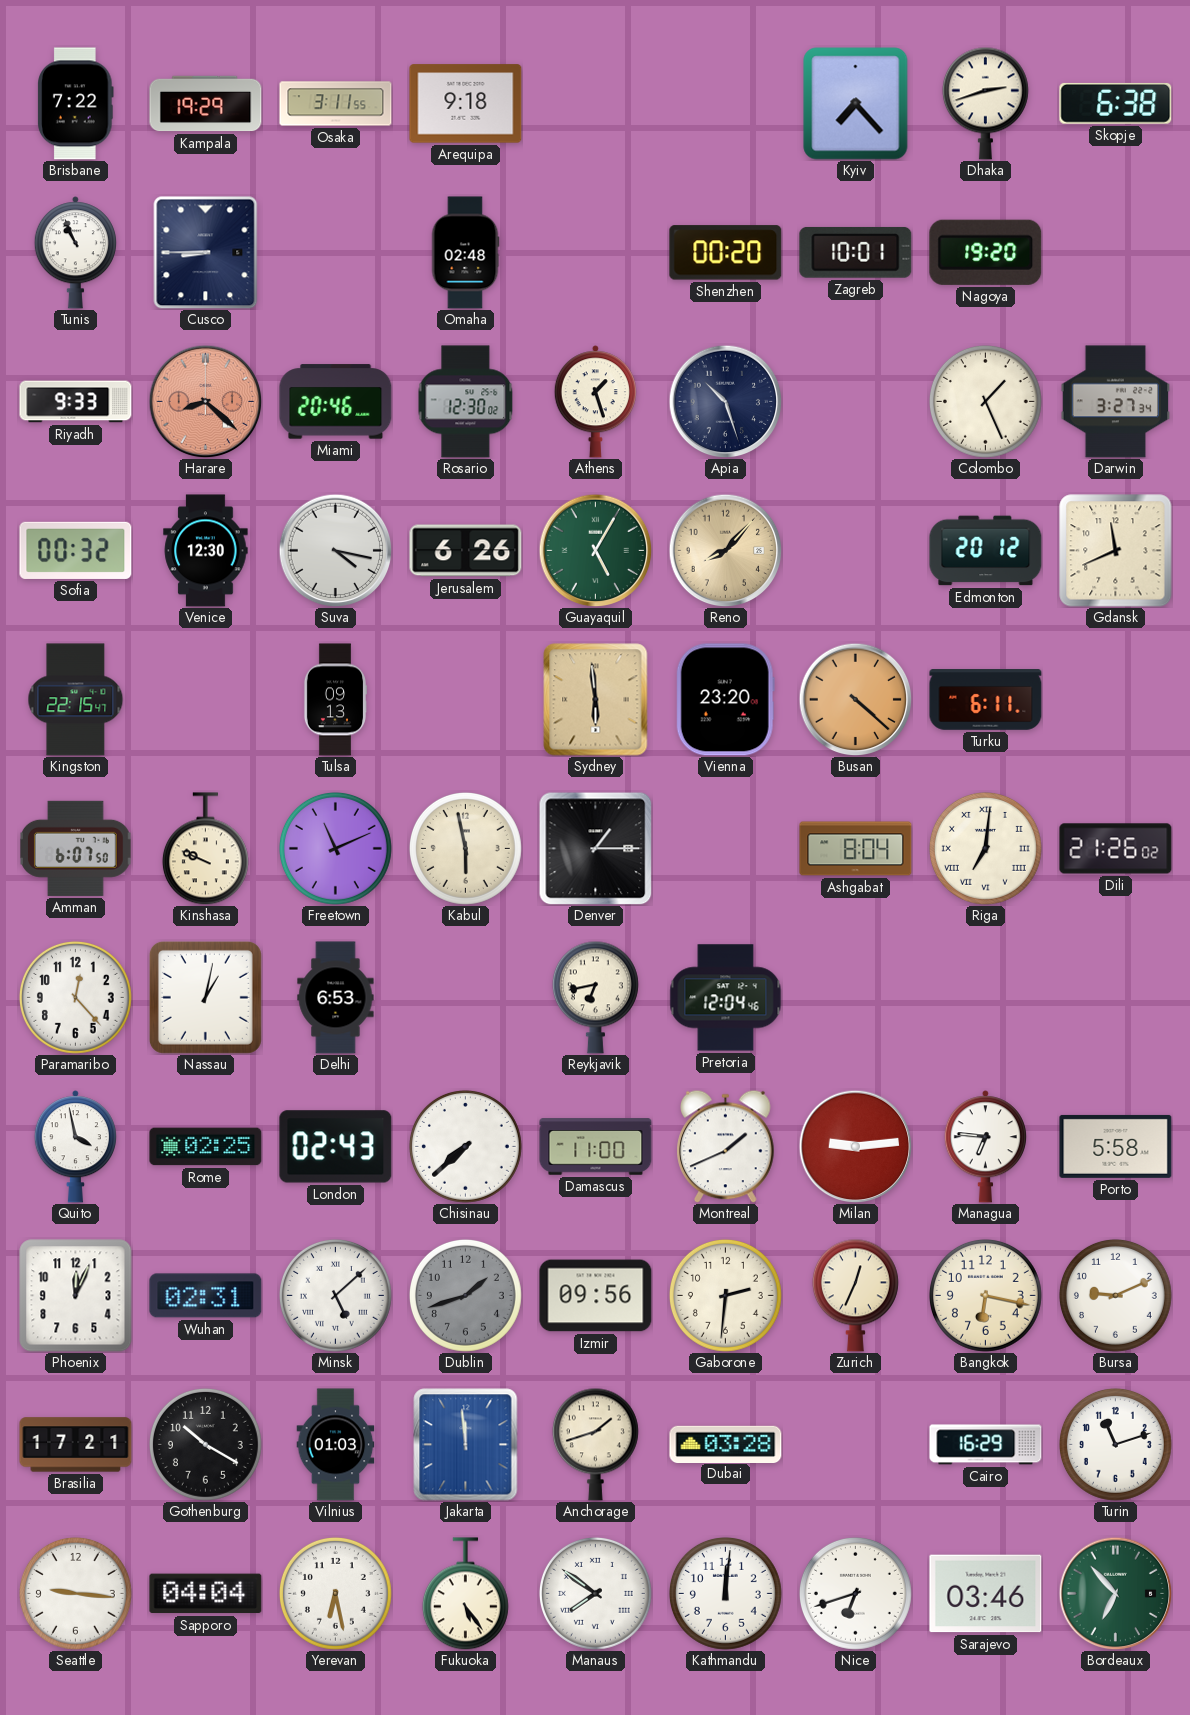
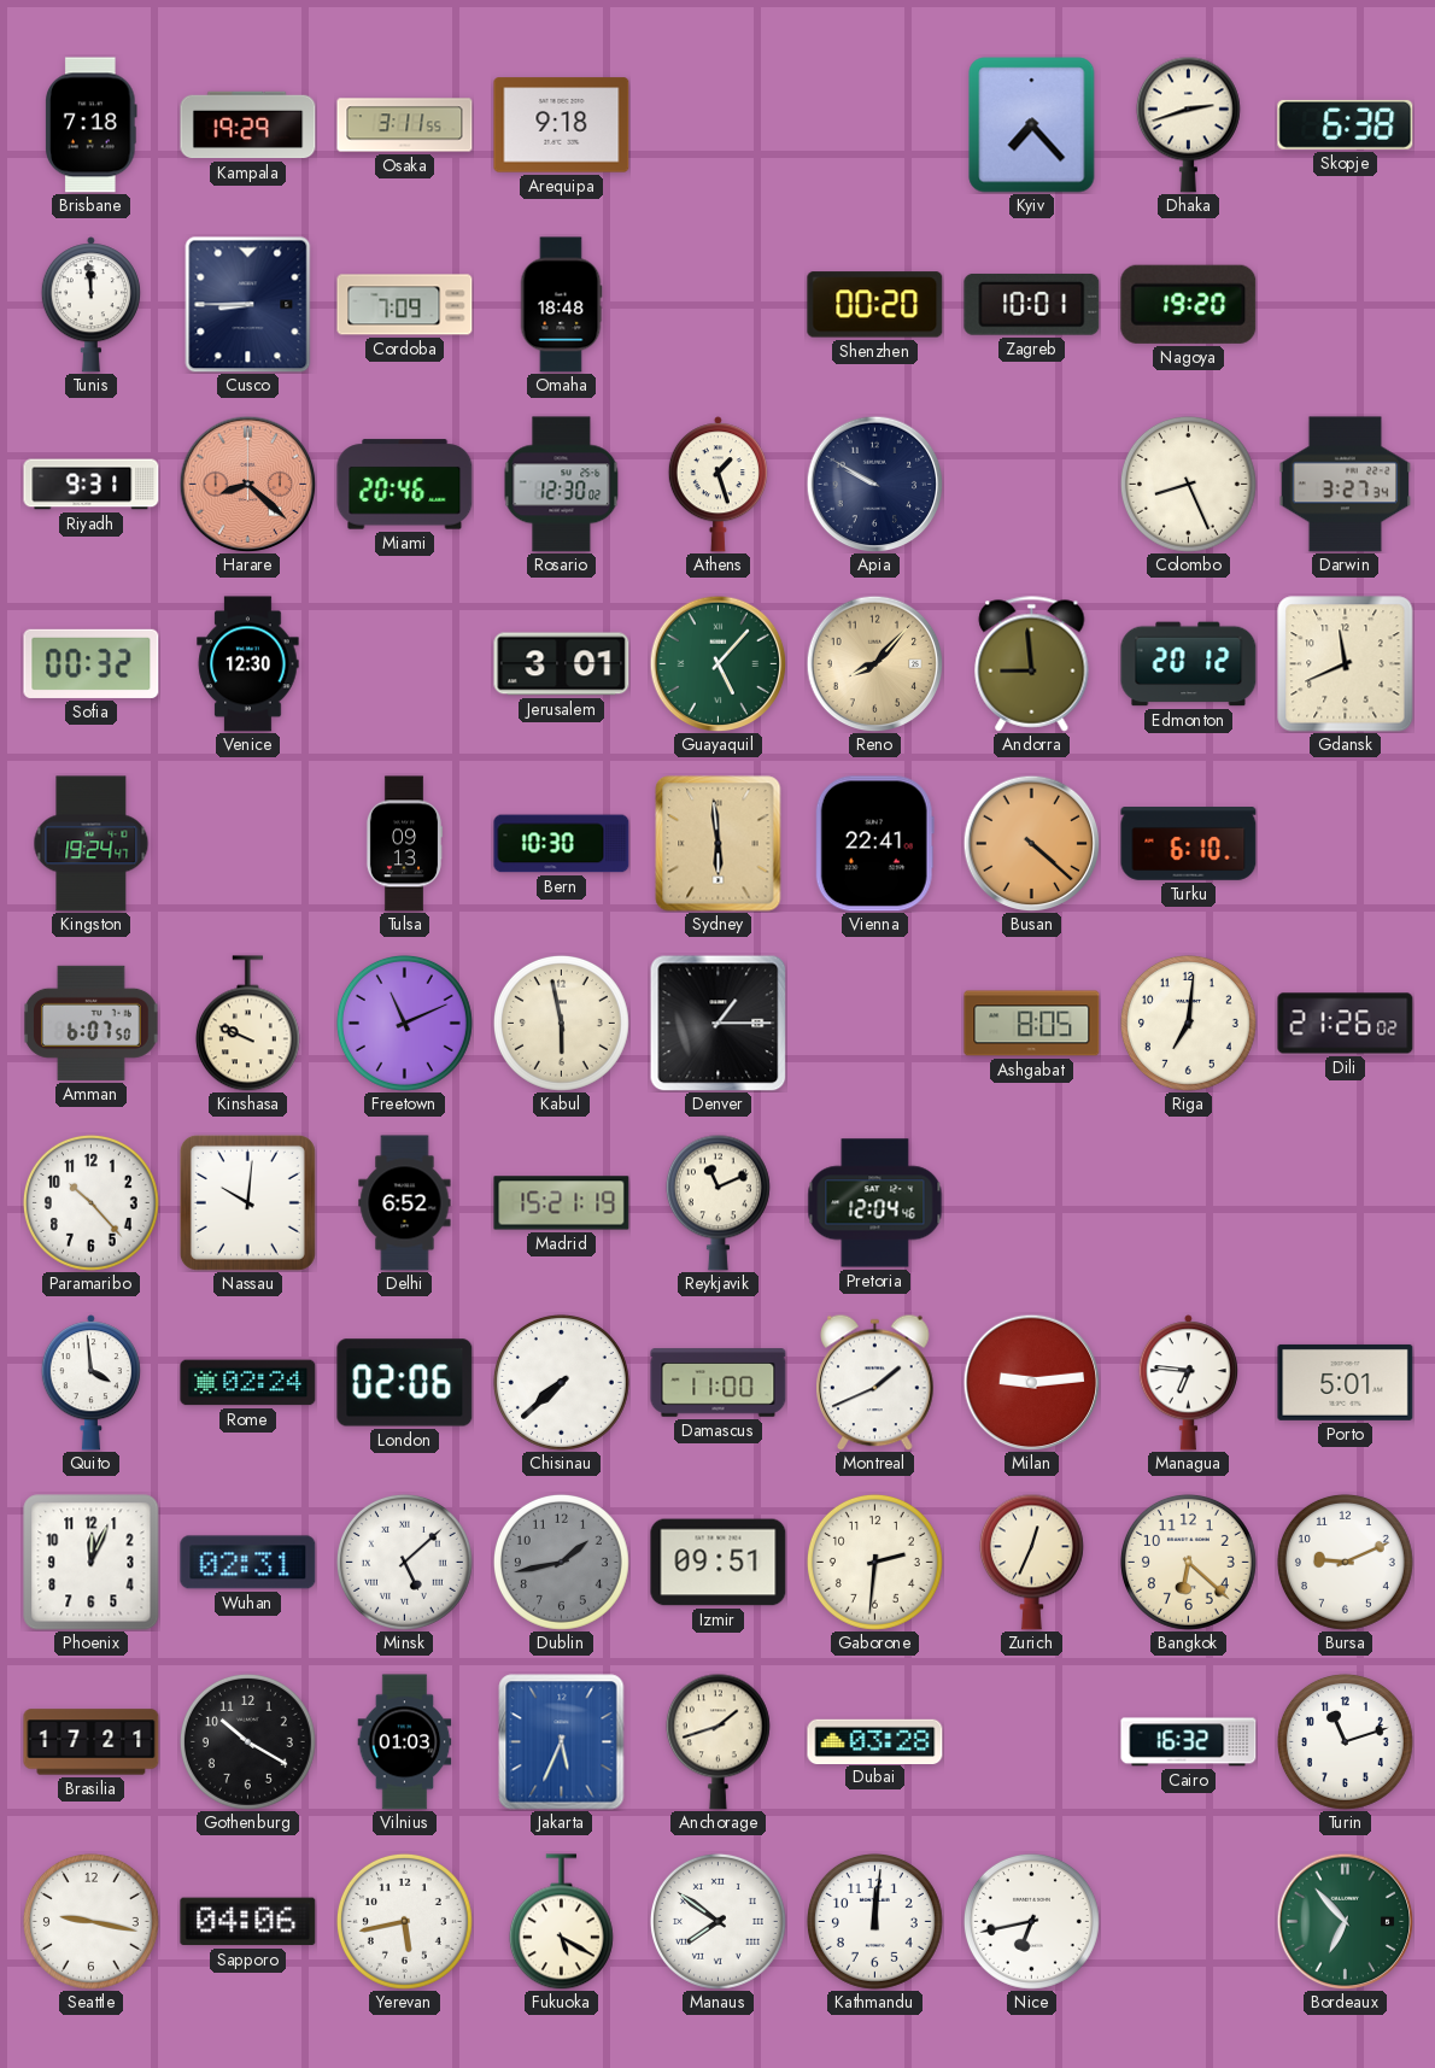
Brisbane: 7:22 -> 7:18
Tunis: 10:56 -> 11:59
Cordoba: none -> 7:09
Omaha: 02:48 -> 18:48
Riyadh: 9:33 -> 9:31
Apia: 10:27 -> 9:50
Colombo: 1:26 -> 8:26
Suva: 4:17 -> none
Jerusalem: 6:26 -> 3:01
Guayaquil: 5:05 -> 5:07
Andorra: none -> 8:59
Kingston: 22:15 -> 19:24
Bern: none -> 10:30
Vienna: 23:20 -> 22:41
Turku: 6:11 -> 6:10
Ashgabat: 8:04 -> 8:05
Riga numerals: Roman -> Arabic
Paramaribo: 12:23 -> 10:23
Nassau: 1:02 -> 10:01
Delhi: 6:53 -> 6:52
Madrid: none -> 15:21
Reykjavik: 6:43 -> 11:11
Quito: 3:58 -> 3:59
Rome: 02:25 -> 02:24
London: 02:43 -> 02:06
Porto: 5:58 -> 5:01
Dublin: 1:42 -> 1:43
Izmir: 09:56 -> 09:51
Bangkok: 6:17 -> 6:22
Jakarta: 11:59 -> 5:34
Cairo: 16:29 -> 16:32
Seattle: 9:16 -> 9:17
Sapporo: 04:04 -> 04:06
Yerevan: 6:28 -> 5:43
Fukuoka: 5:24 -> 5:20
Nice: 6:42 -> 6:43
Sarajevo: 03:46 -> none
